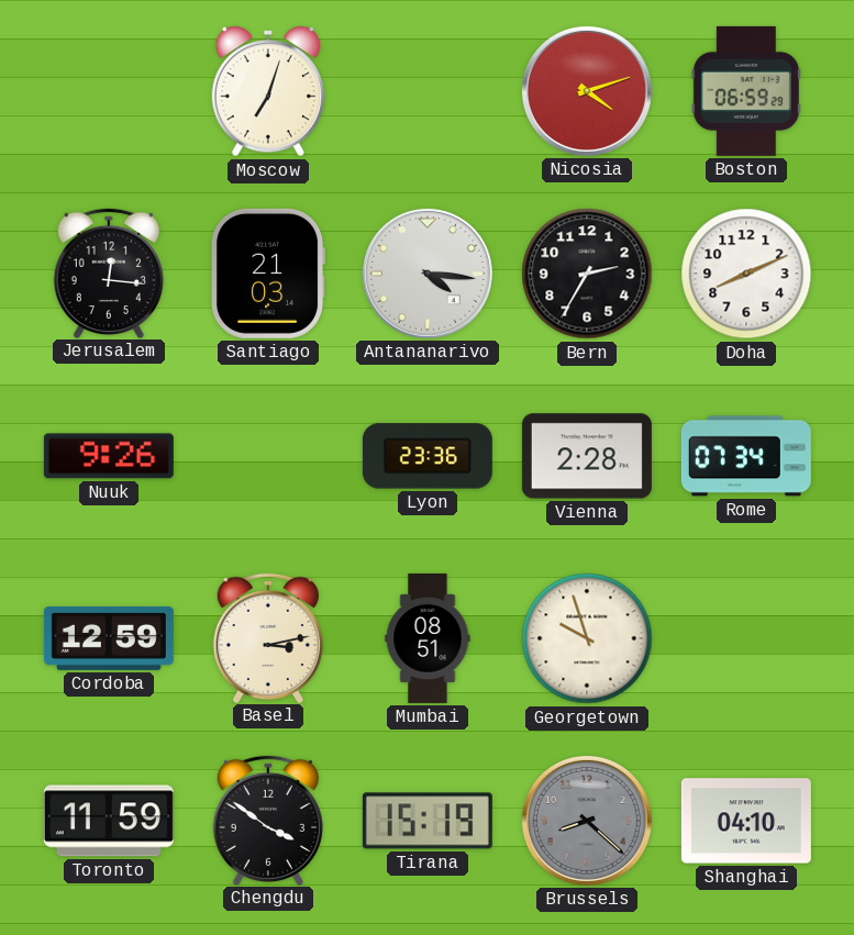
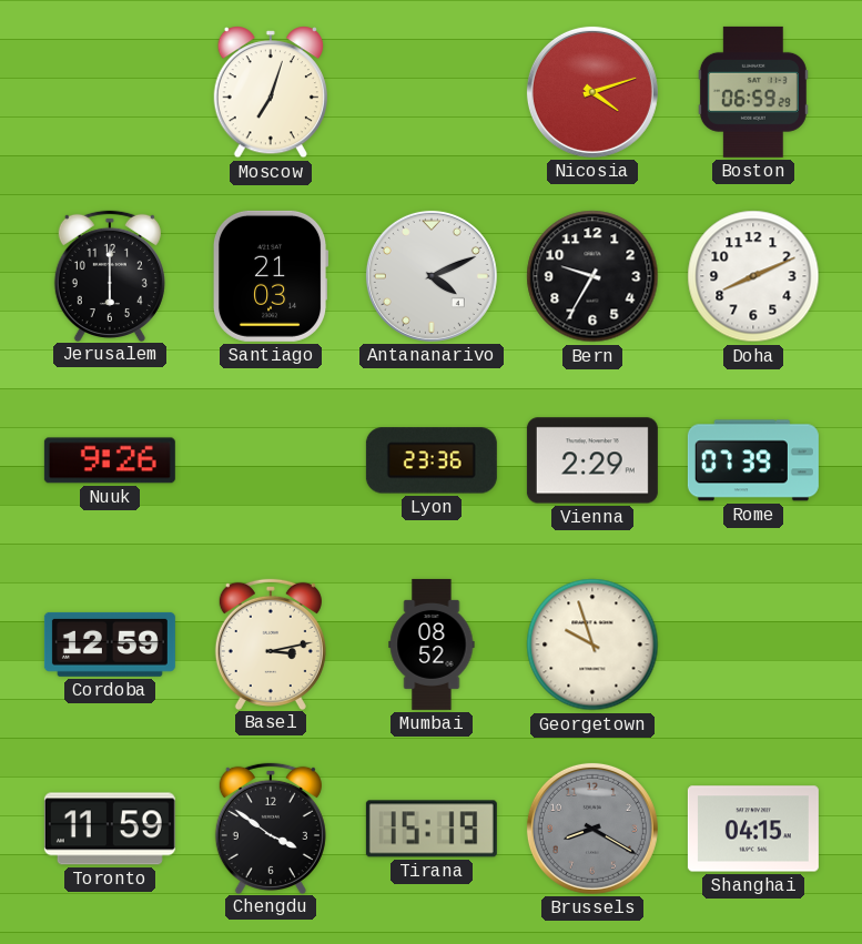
Jerusalem: 12:16 -> 6:00
Antananarivo: 4:16 -> 4:11
Bern: 2:35 -> 9:35
Vienna: 2:28 -> 2:29
Rome: 07:34 -> 07:39
Mumbai: 08:51 -> 08:52
Brussels: 8:22 -> 8:20
Shanghai: 04:10 -> 04:15
